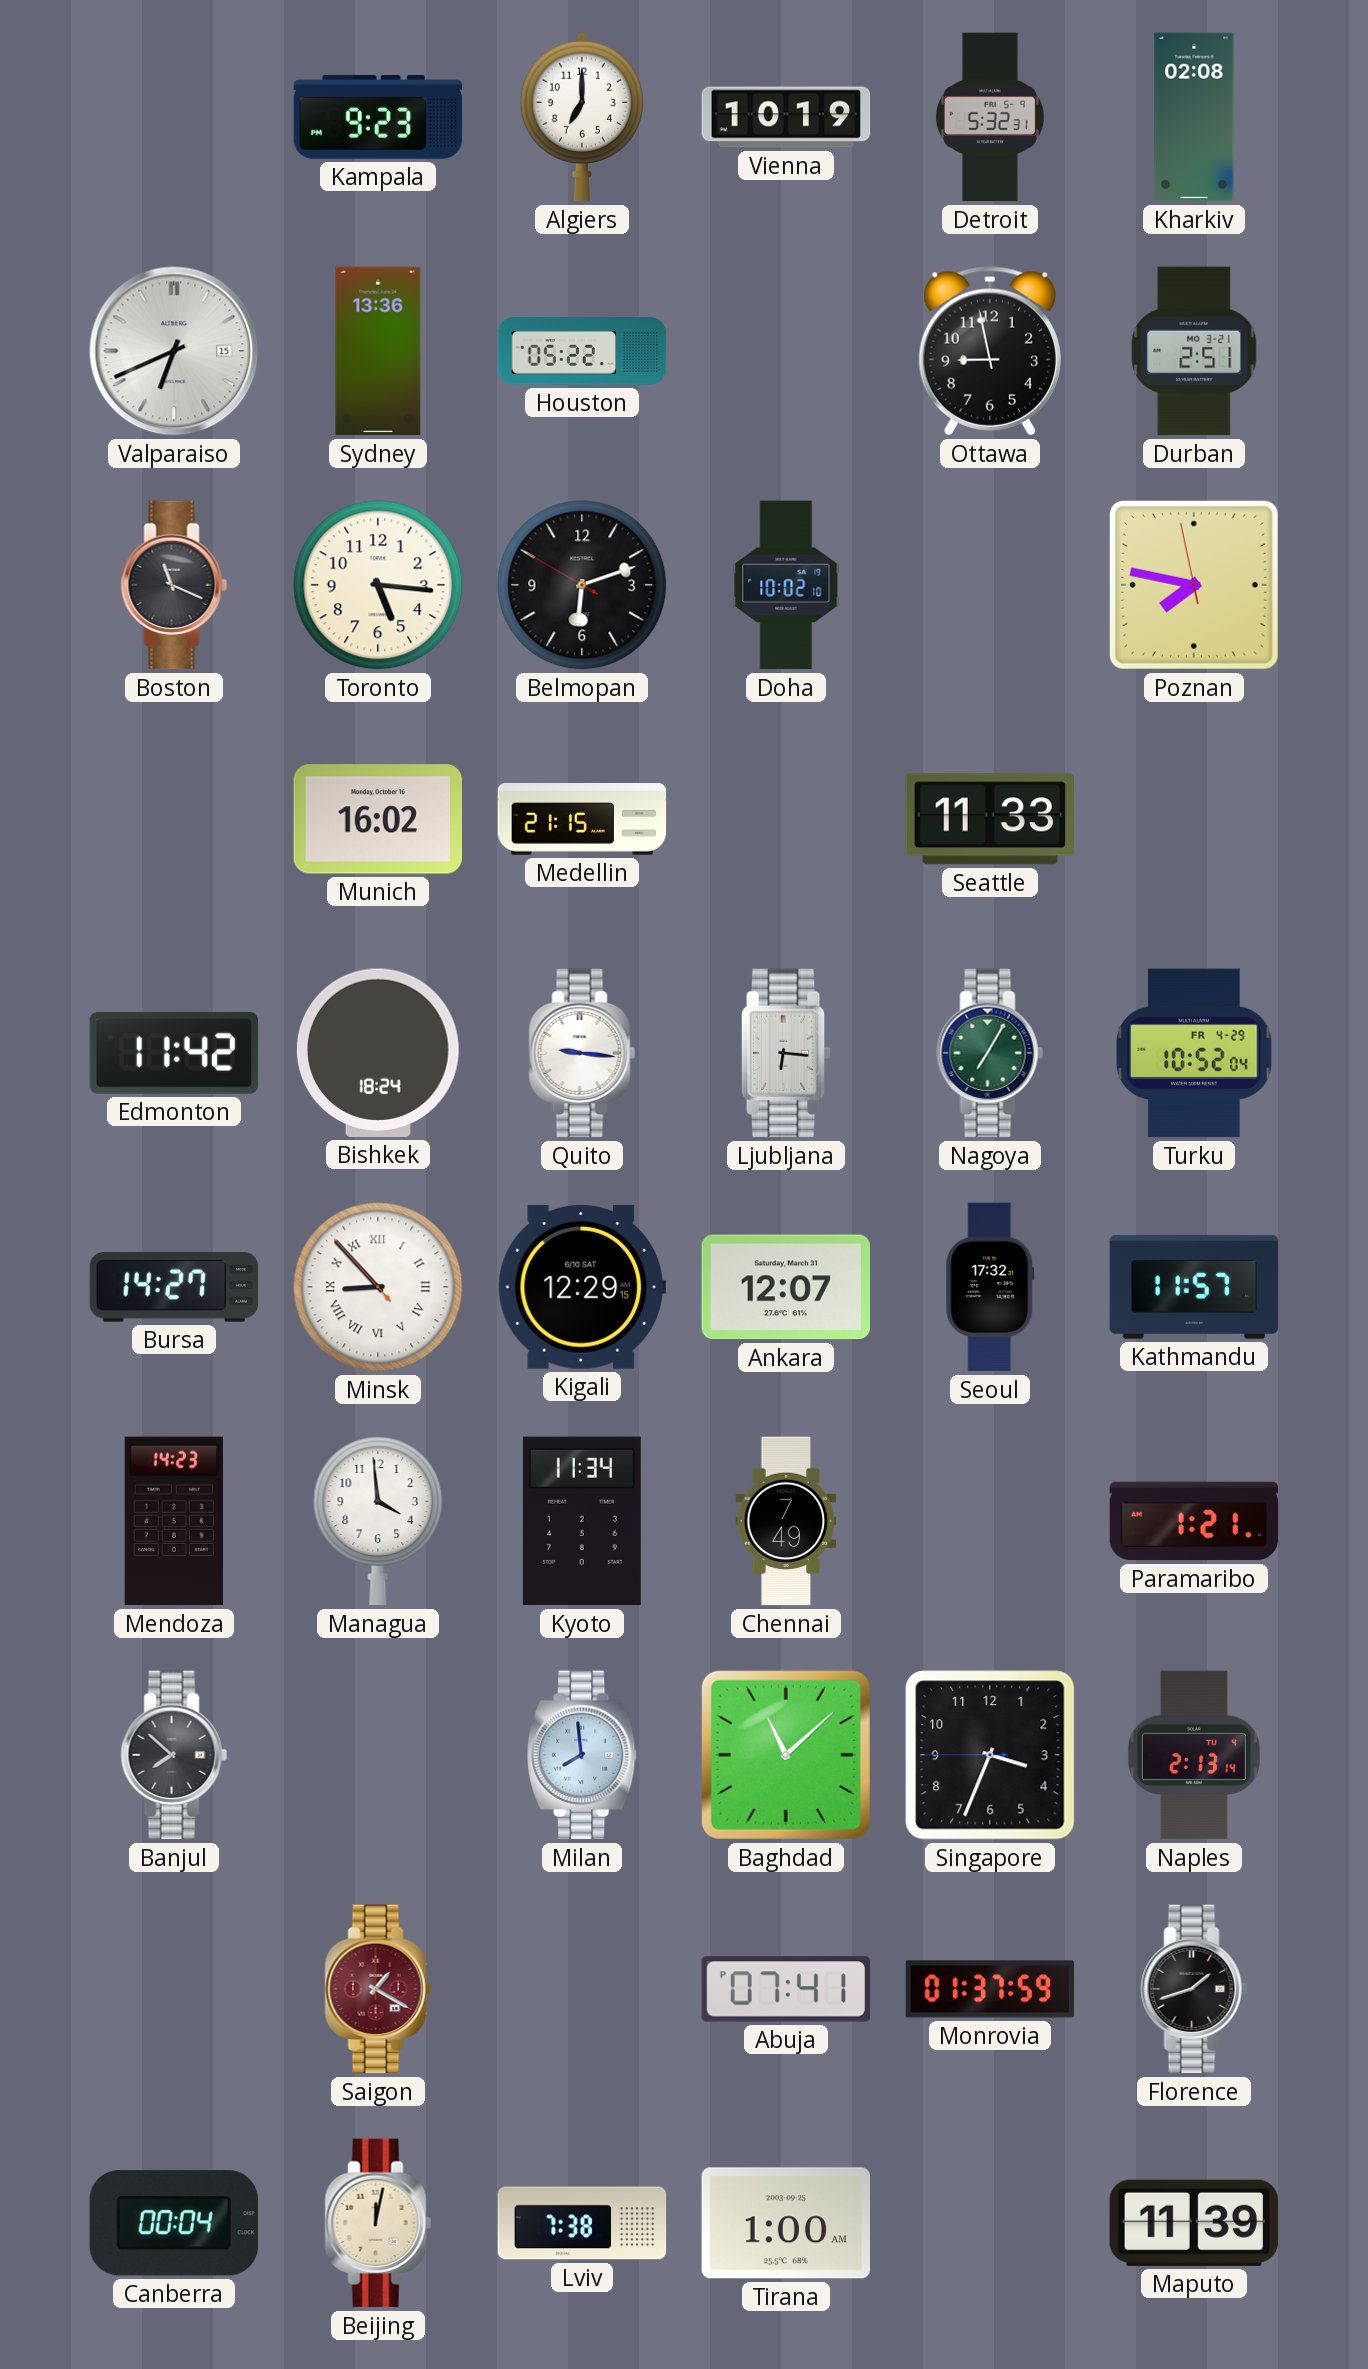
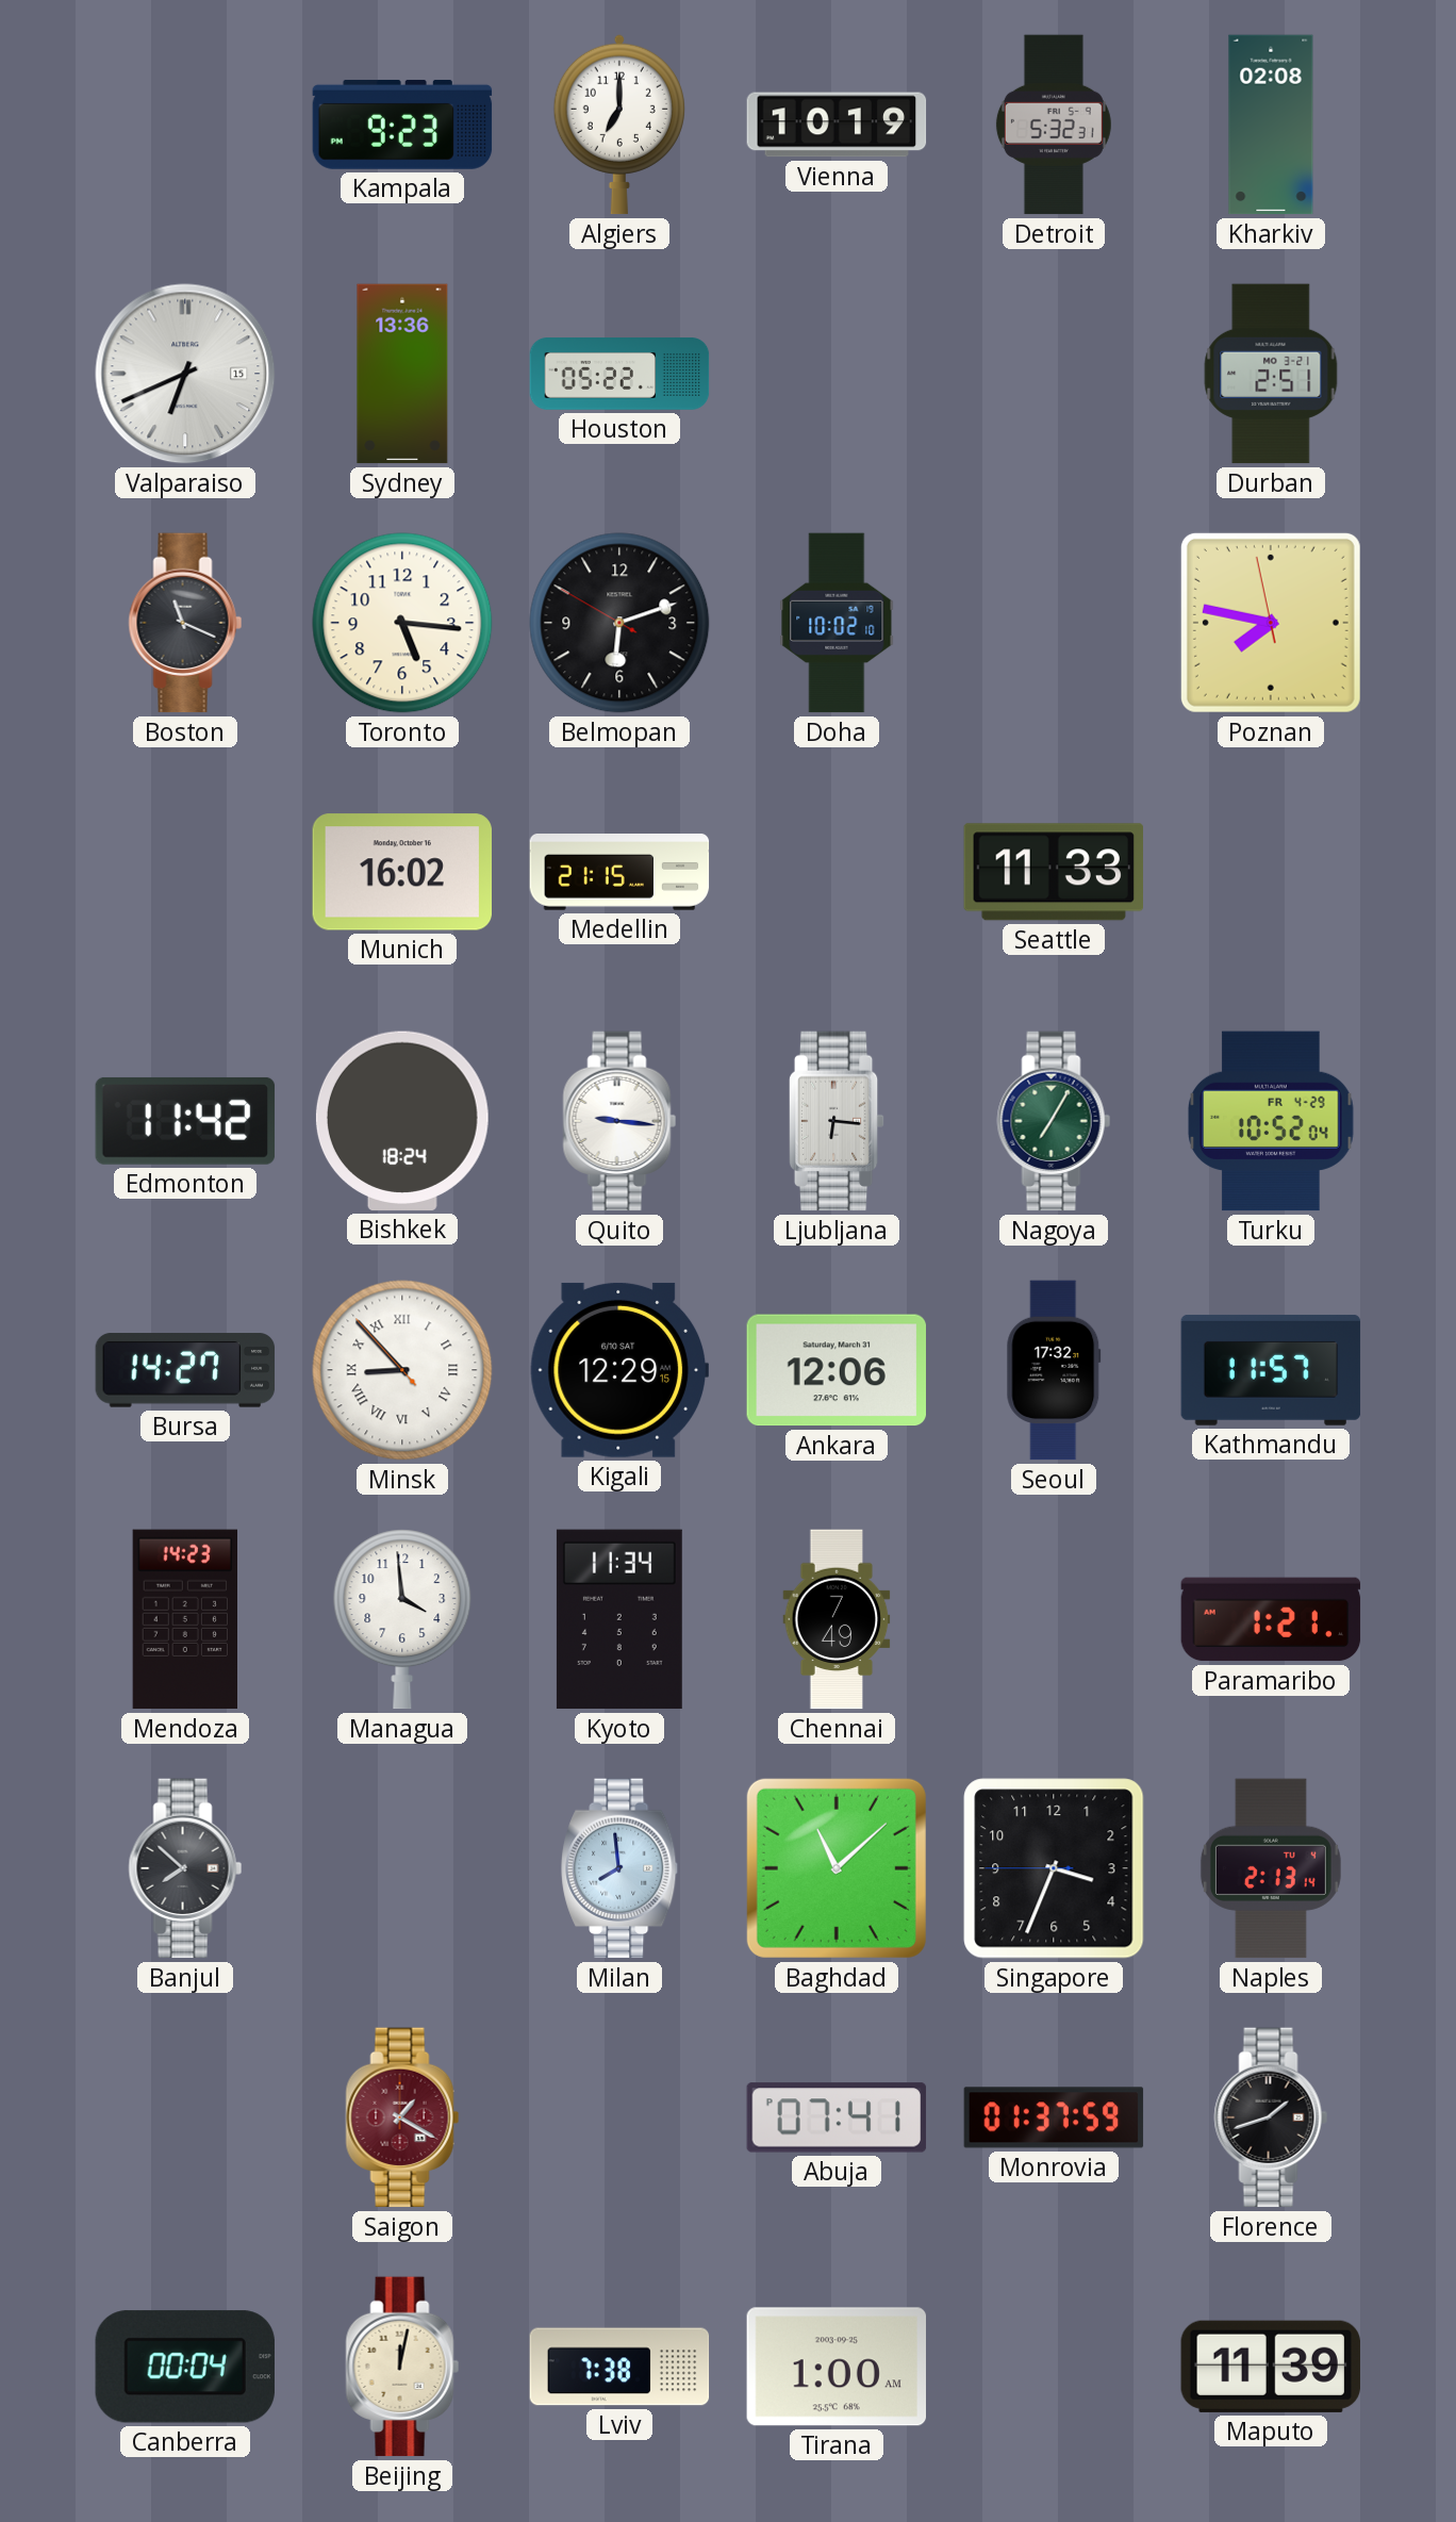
Ottawa: 8:58 -> none
Ankara: 12:07 -> 12:06
